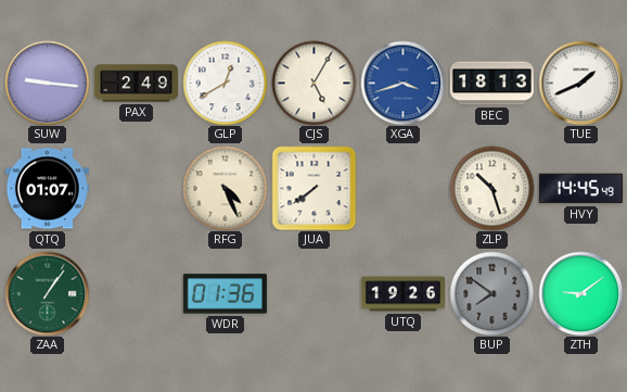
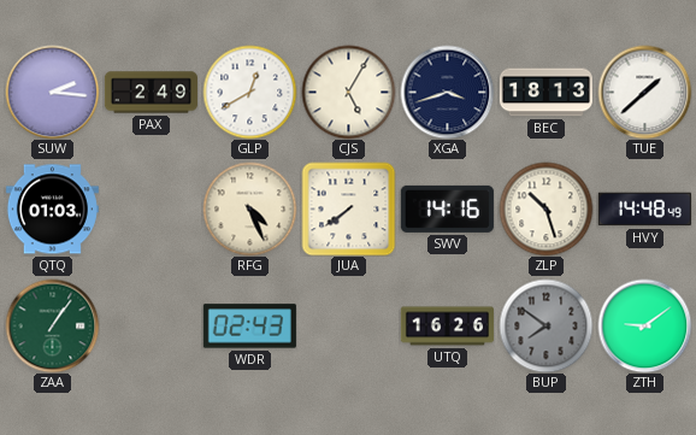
SUW: 9:16 -> 2:16
XGA dial: blue -> navy
TUE: 1:41 -> 1:38
QTQ: 01:07 -> 01:03
SWV: none -> 14:16
HVY: 14:45 -> 14:48
WDR: 01:36 -> 02:43
UTQ: 19:26 -> 16:26
